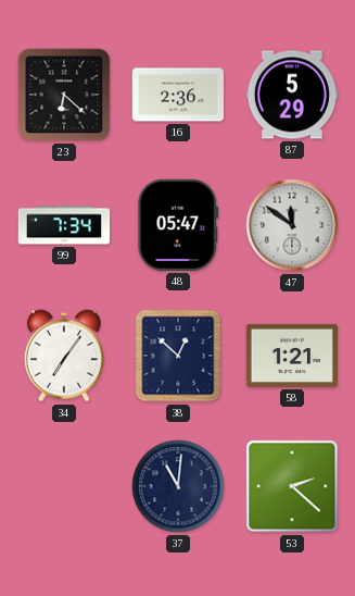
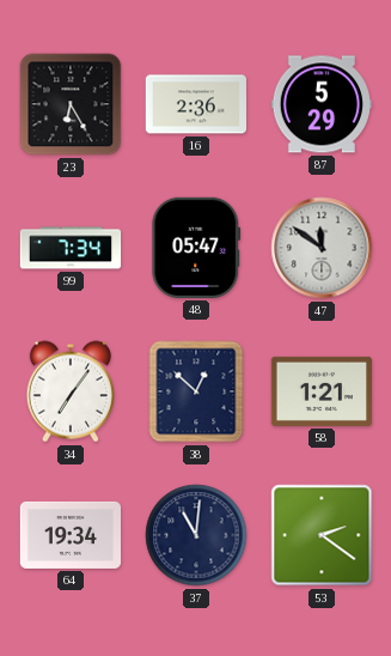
23: 6:22 -> 6:25
64: none -> 19:34
53: 2:22 -> 2:21
